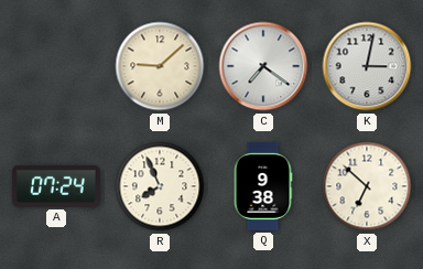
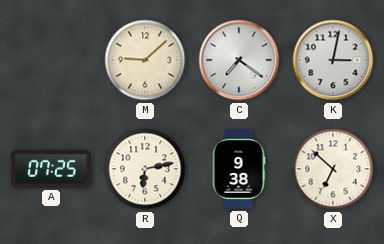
A: 07:24 -> 07:25
R: 7:56 -> 6:13
